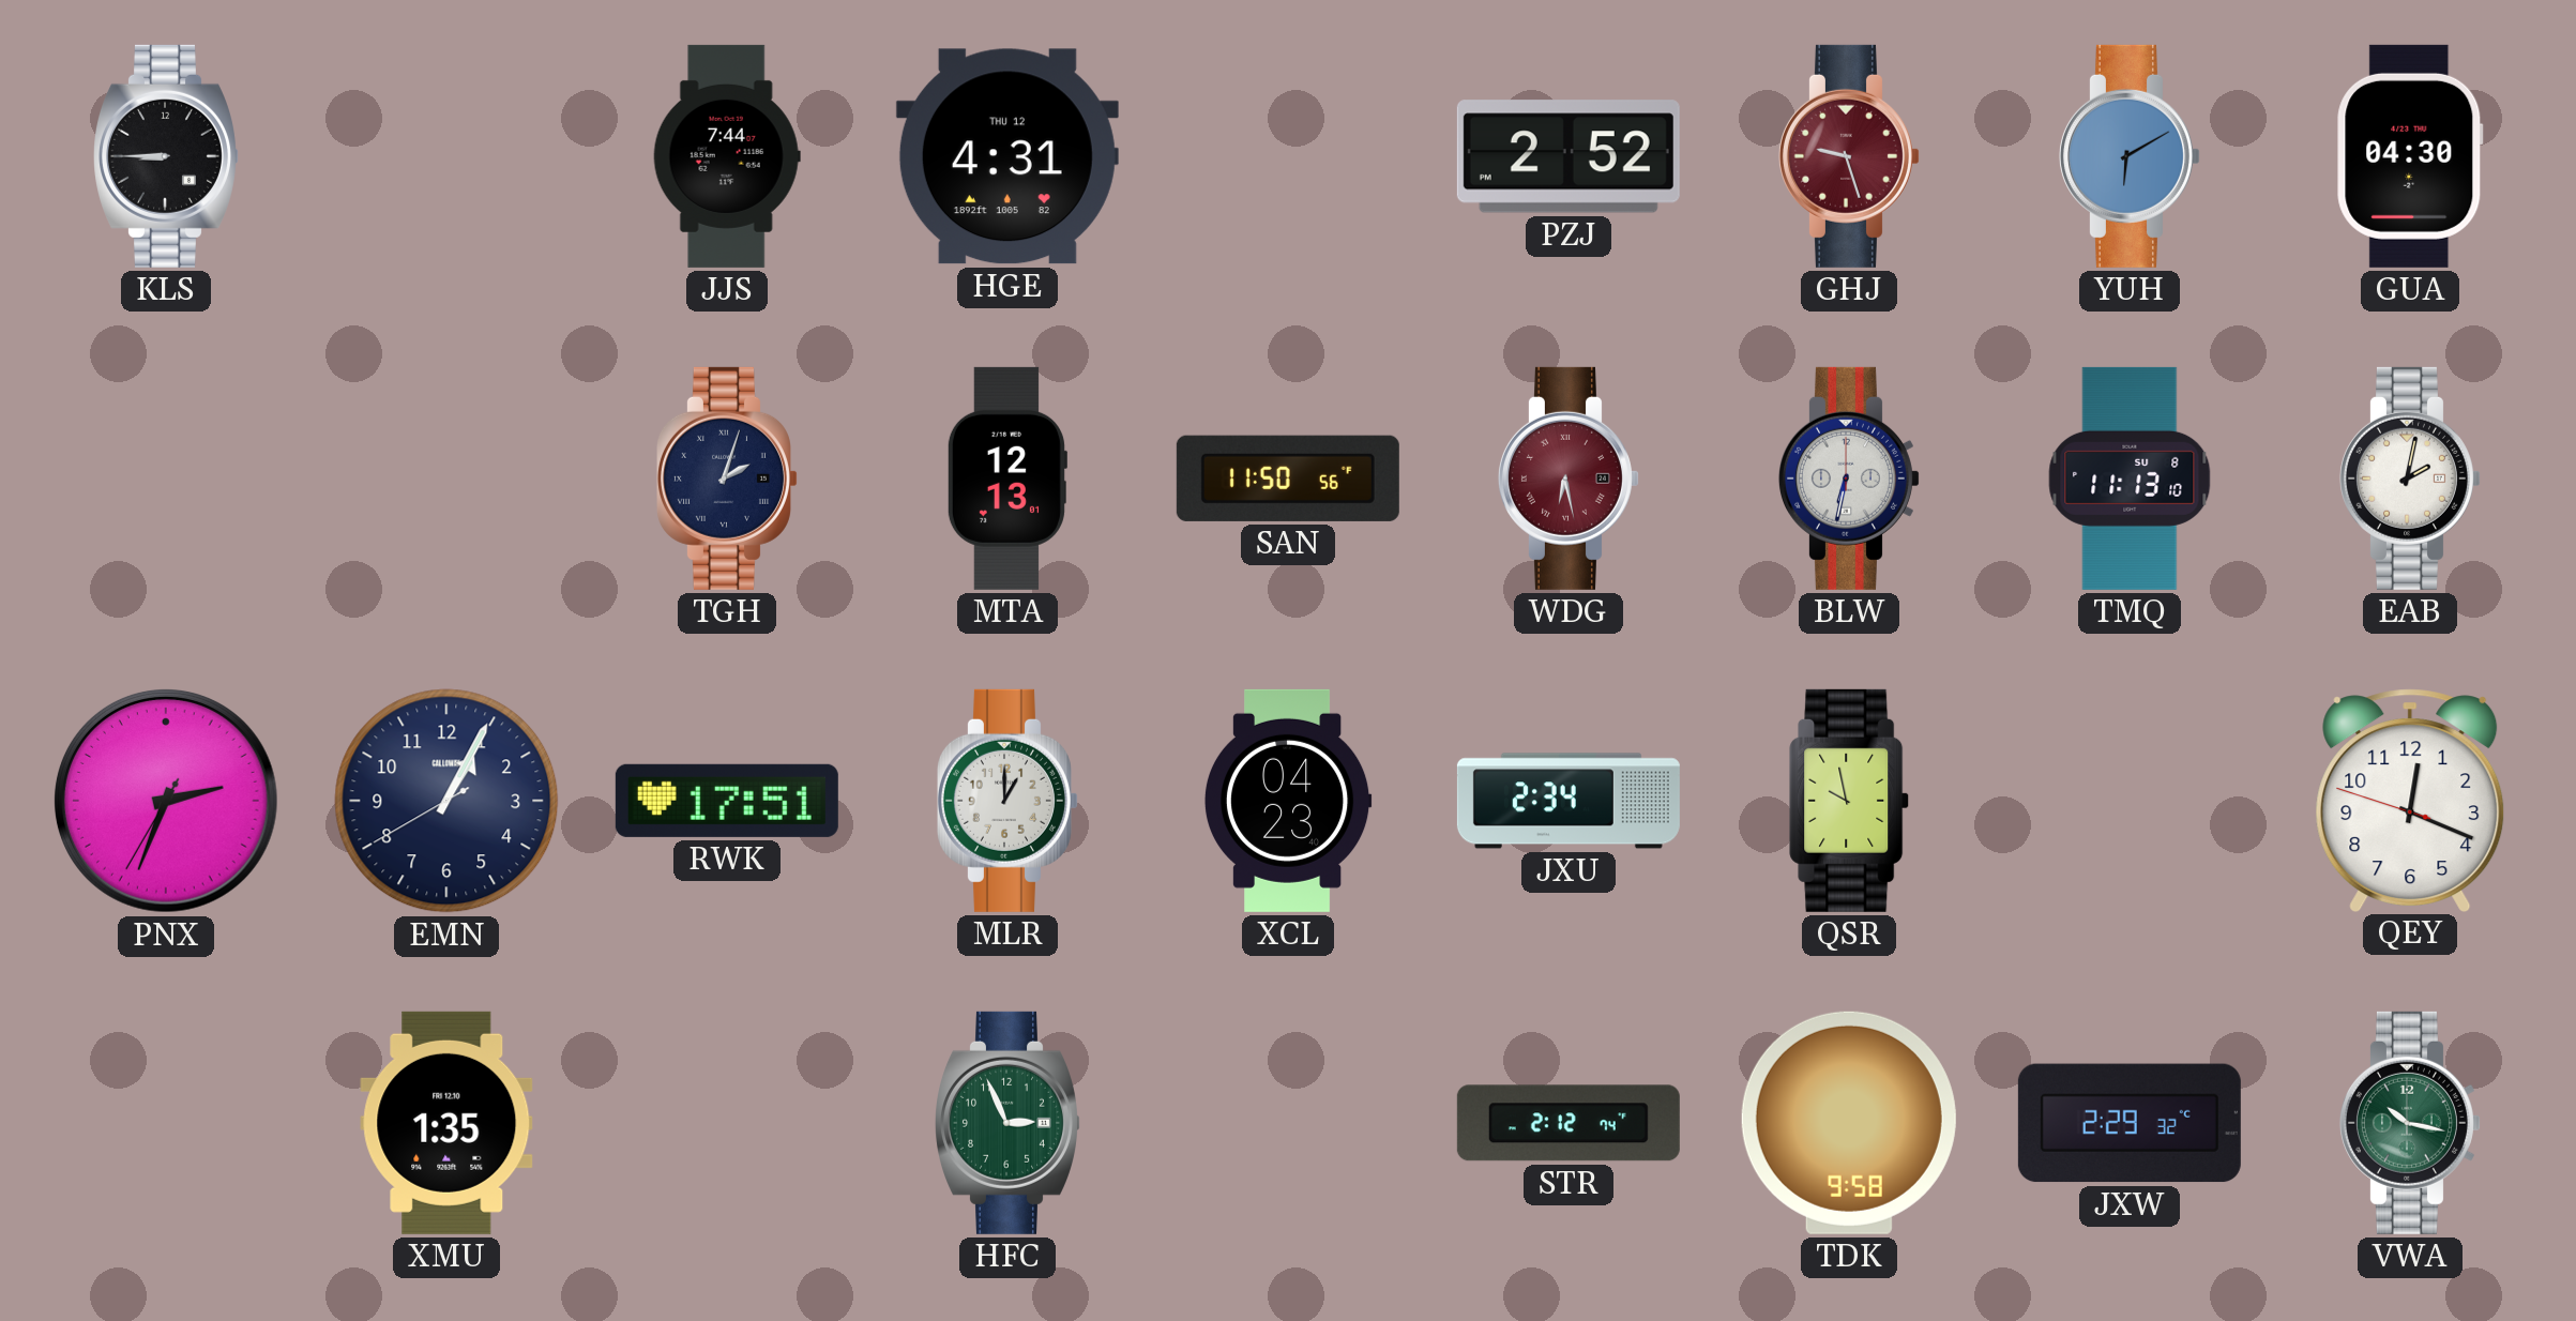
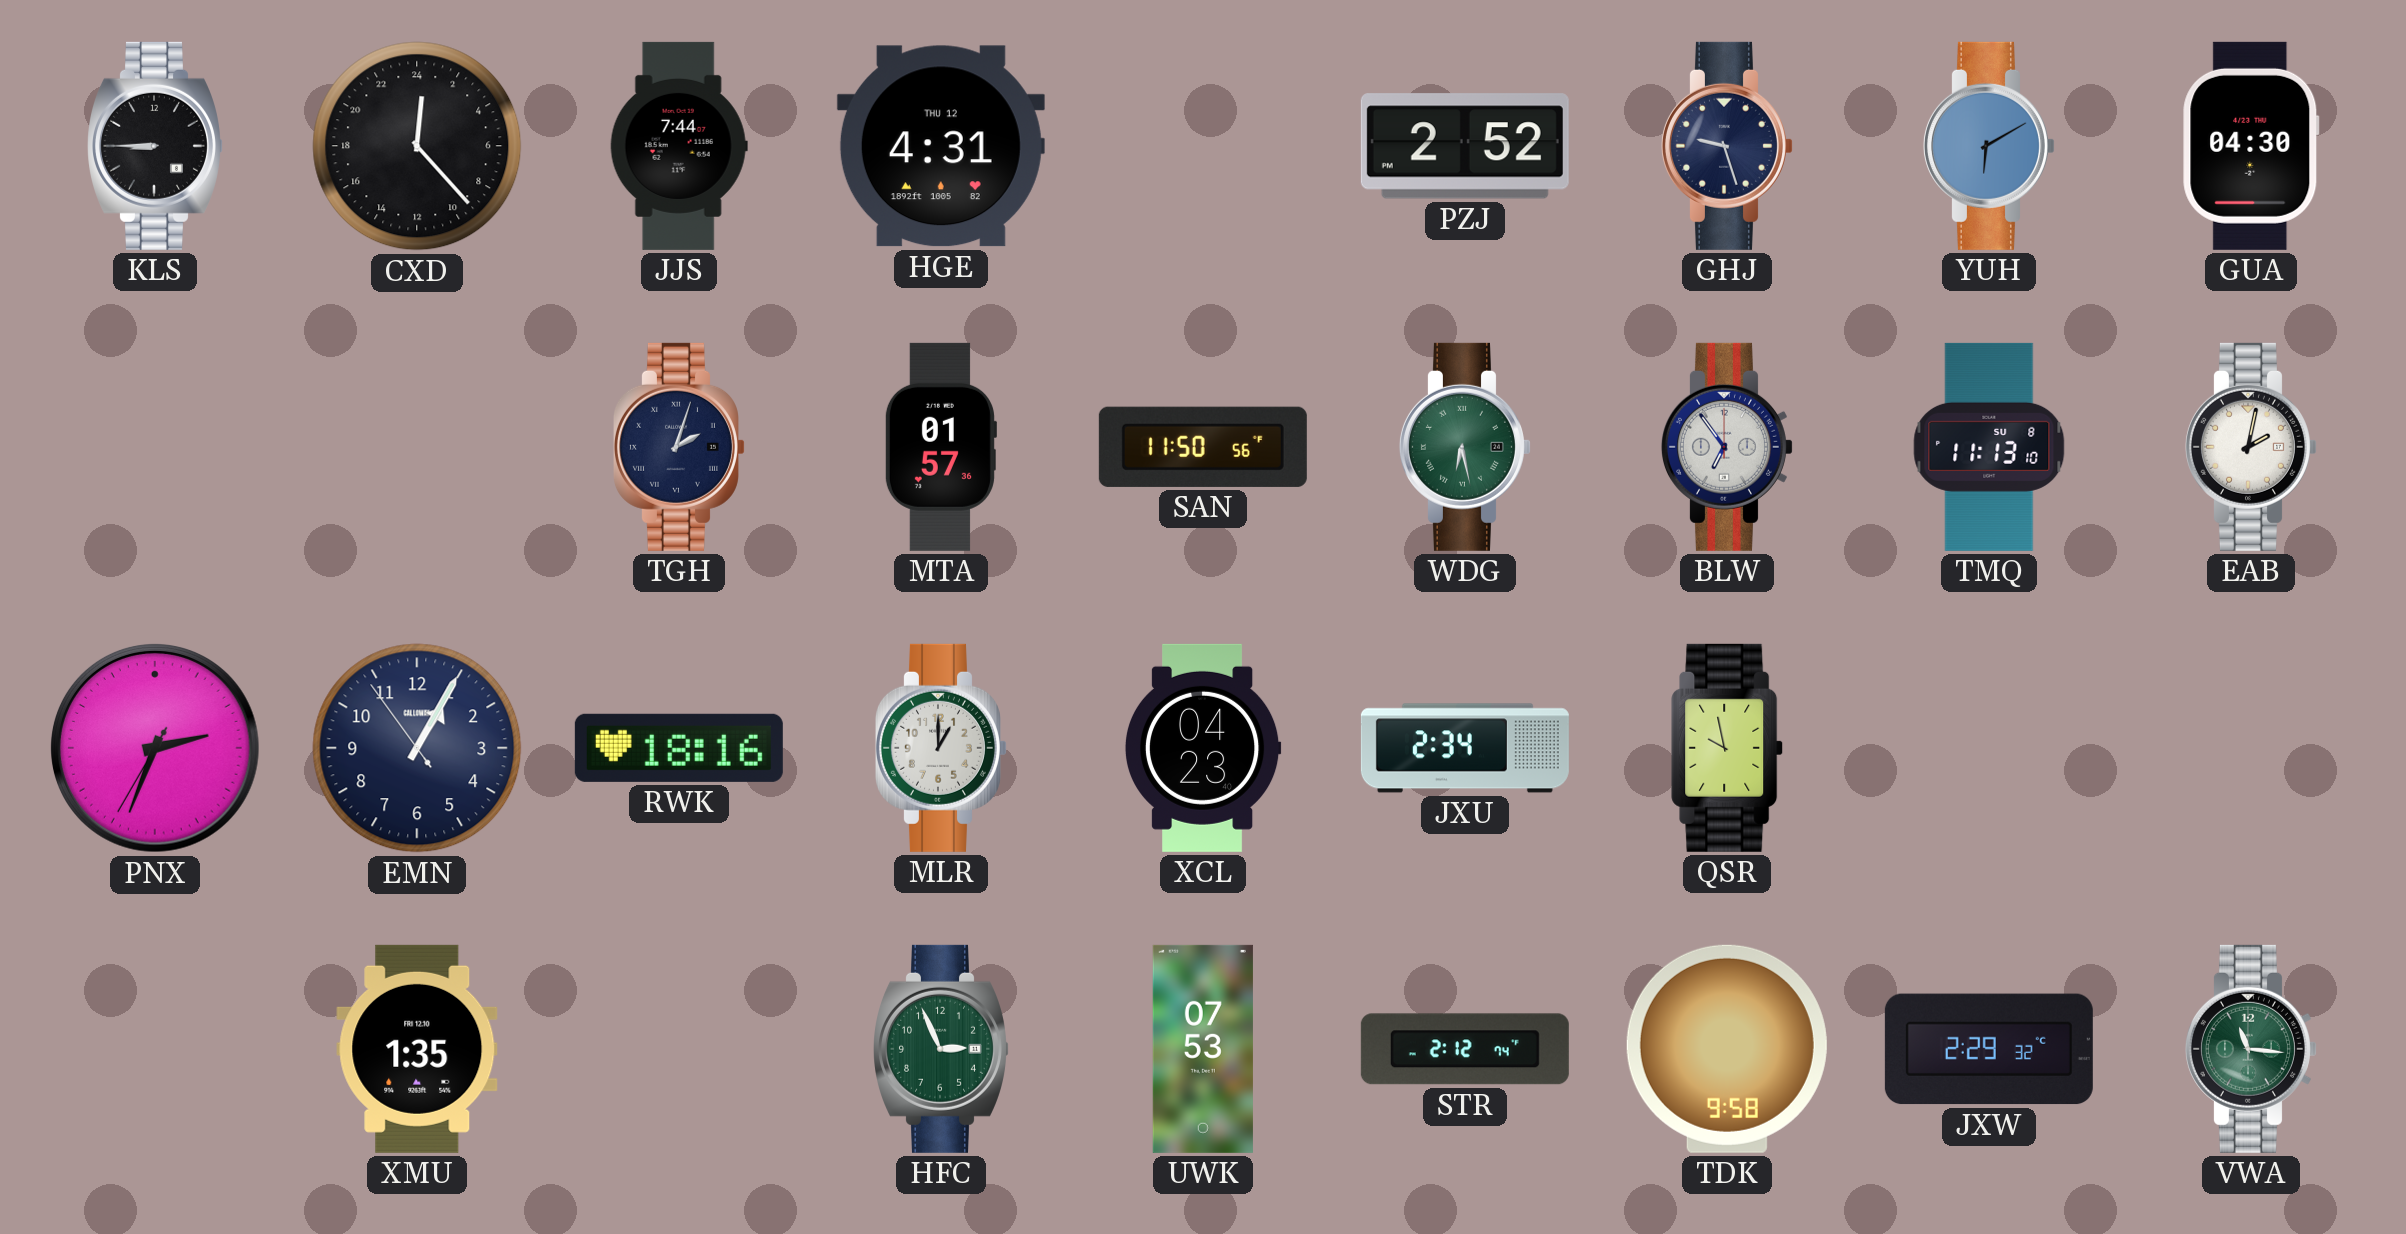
CXD: none -> 0:23
GHJ dial: burgundy -> navy
MTA: 12:13 -> 01:57
WDG dial: burgundy -> green
BLW: 6:32 -> 6:54
EMN: 1:04:40 -> 1:04:54
RWK: 17:51 -> 18:16
QEY: 12:18 -> none
UWK: none -> 07:53
VWA: 10:17 -> 11:16
